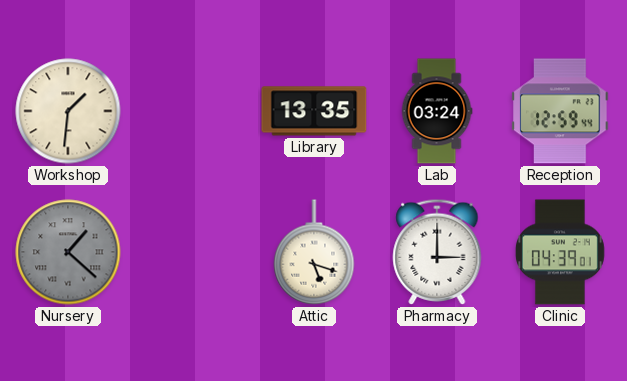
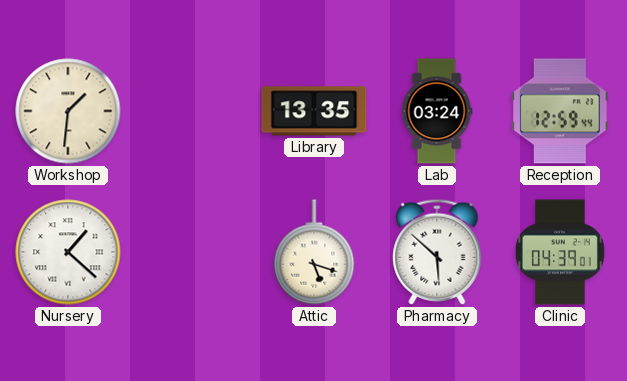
Nursery dial: grey -> white
Pharmacy: 3:00 -> 5:52
